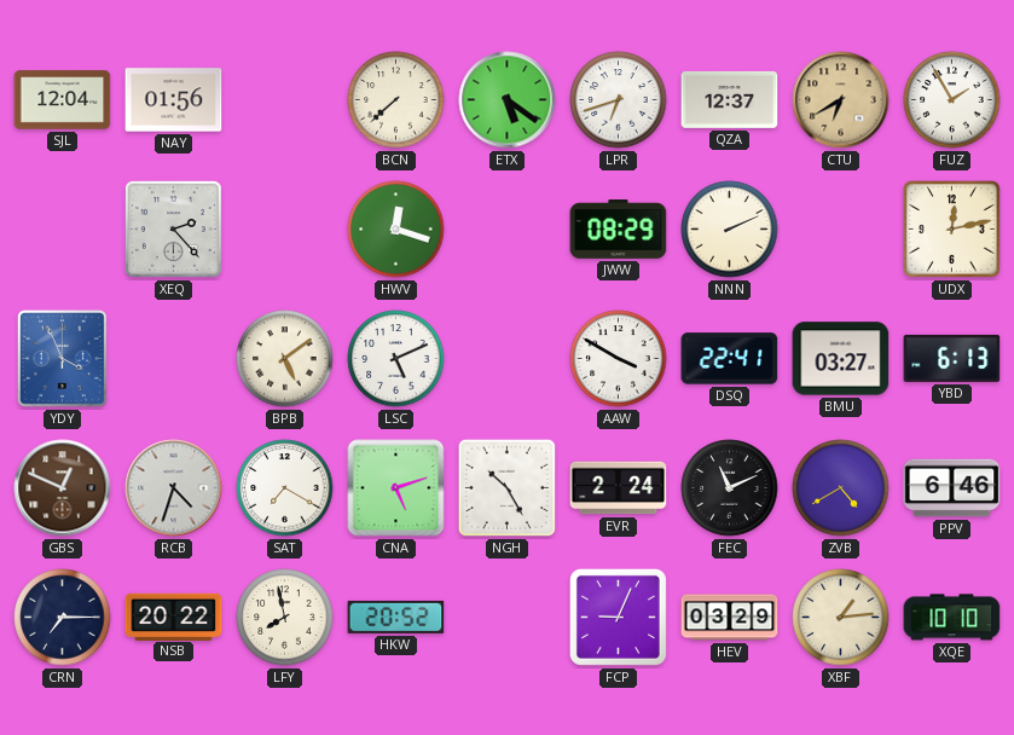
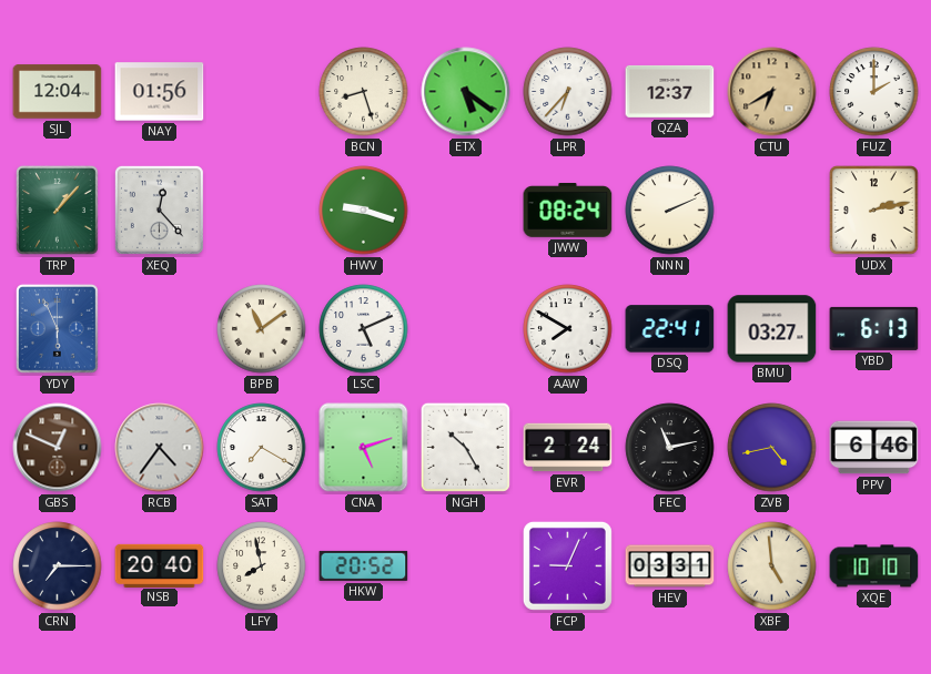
BCN: 7:38 -> 8:27
LPR: 6:42 -> 6:37
FUZ: 1:55 -> 2:00
TRP: none -> 1:07
XEQ: 2:23 -> 12:23
HWV: 12:18 -> 9:18
JWW: 08:29 -> 08:24
UDX: 12:13 -> 2:13
YDY: 3:56 -> 5:56
BPB: 5:09 -> 11:09
AAW: 3:50 -> 7:50
RCB: 4:33 -> 4:36
FEC: 11:11 -> 11:13
ZVB: 4:40 -> 4:43
NSB: 20:22 -> 20:40
HEV: 03:29 -> 03:31
XBF: 1:14 -> 4:59
